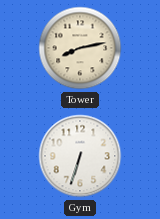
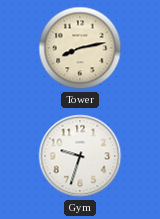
Gym: 6:33 -> 9:33
